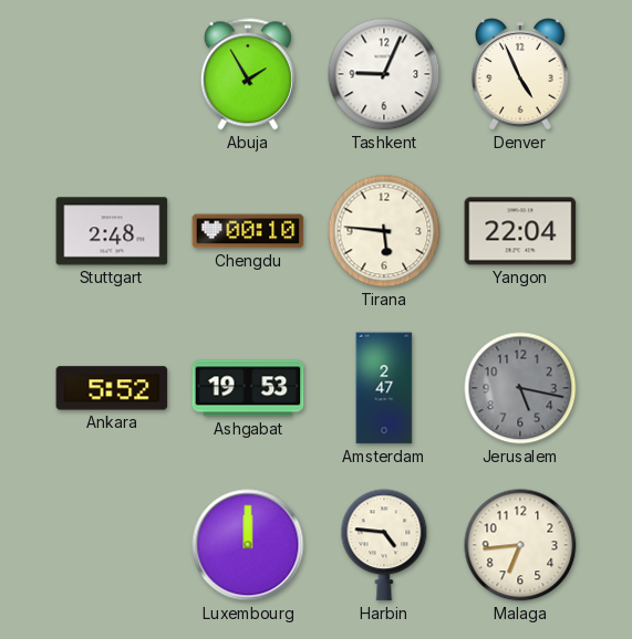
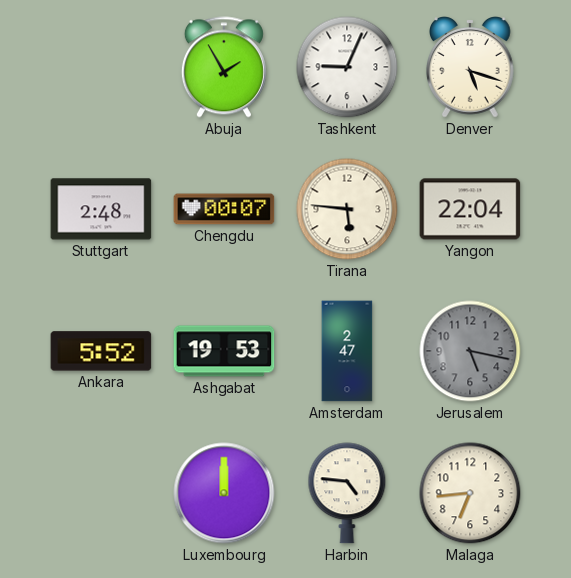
Denver: 4:56 -> 5:18
Chengdu: 00:10 -> 00:07
